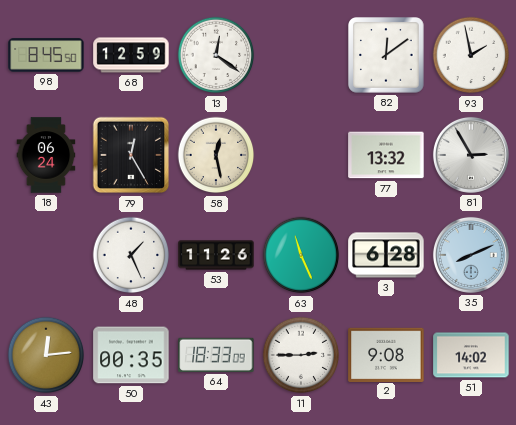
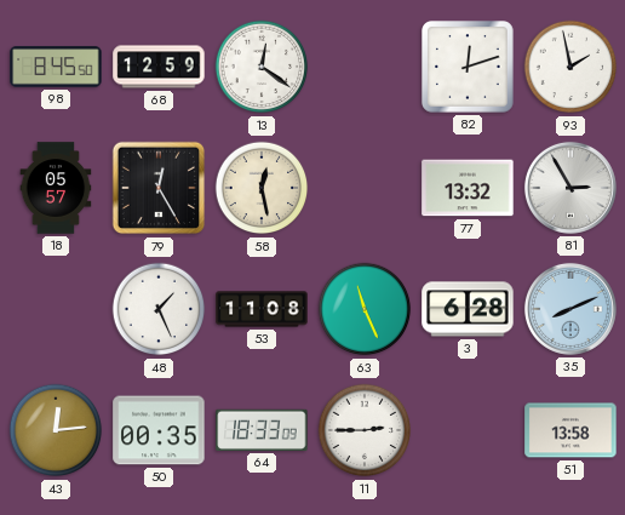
82: 12:09 -> 12:12
18: 06:24 -> 05:57
53: 11:26 -> 11:08
2: 9:08 -> none
51: 14:02 -> 13:58
